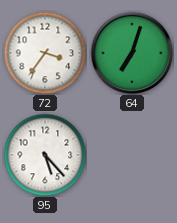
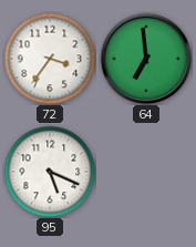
64: 7:03 -> 6:59
95: 5:23 -> 5:19
